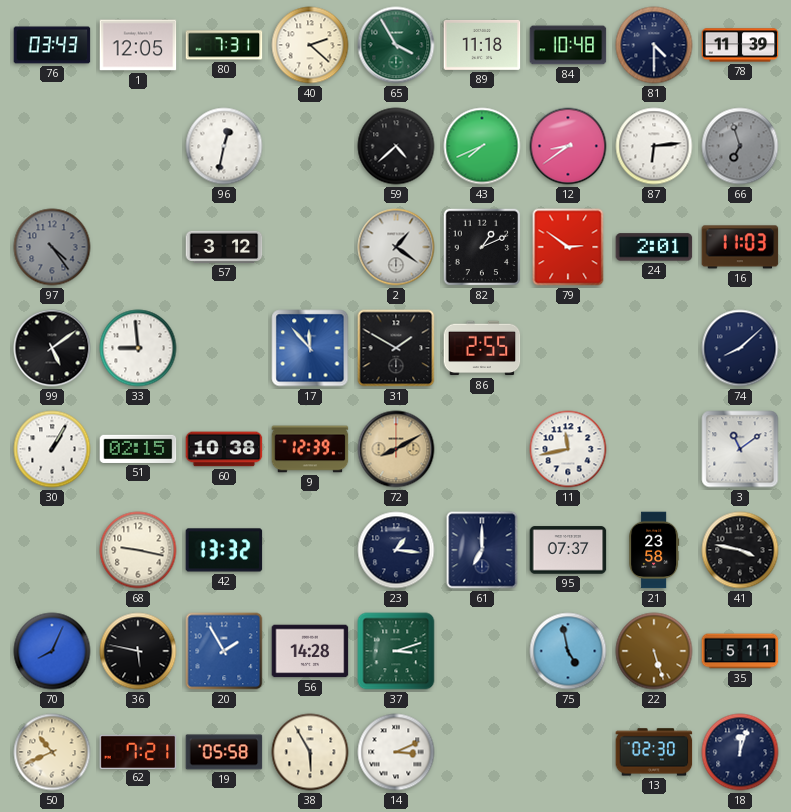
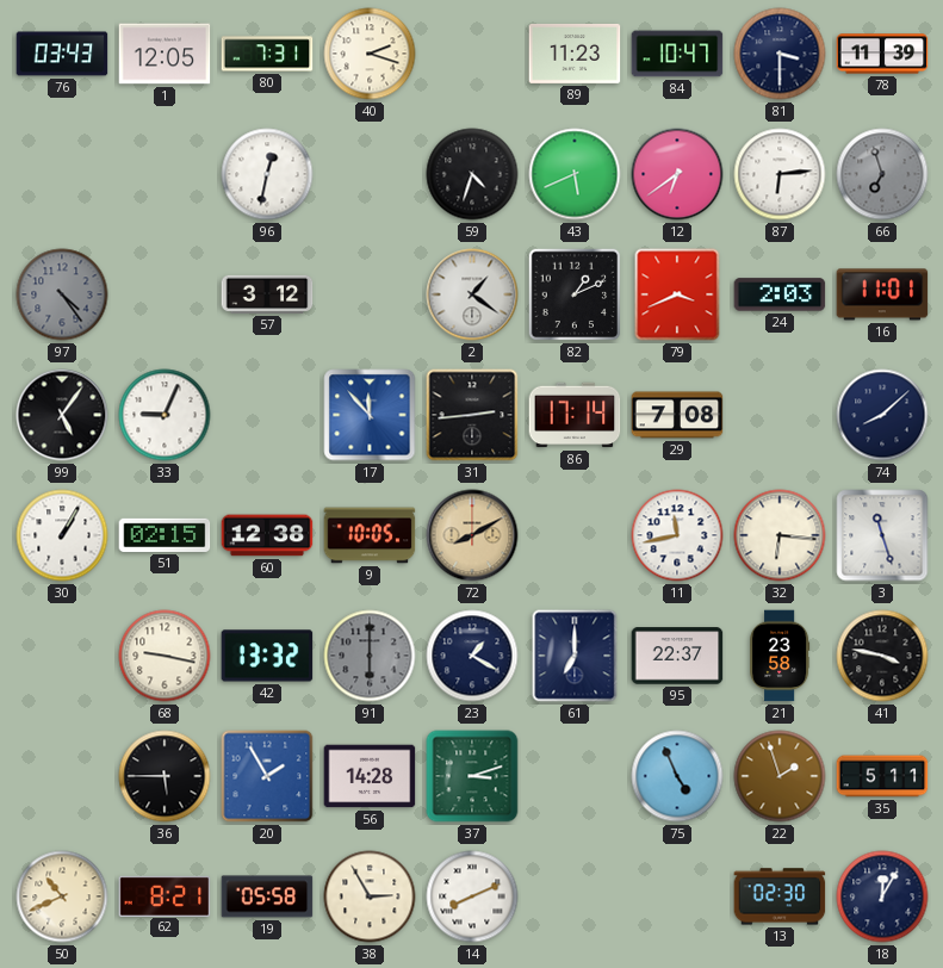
40: 2:22 -> 2:18
65: 3:55 -> none
89: 11:18 -> 11:23
84: 10:48 -> 10:47
81: 4:30 -> 3:30
59: 4:38 -> 4:33
43: 7:41 -> 5:41
12: 8:39 -> 6:39
79: 2:51 -> 3:41
24: 2:01 -> 2:03
16: 11:03 -> 11:01
99: 5:09 -> 5:06
33: 8:59 -> 9:04
31: 1:50 -> 2:44
86: 2:55 -> 17:14
29: none -> 7:08
60: 10:38 -> 12:38
9: 12:39 -> 10:05
32: none -> 6:16
3: 11:09 -> 11:27
91: none -> 6:00
23: 1:16 -> 1:20
95: 07:37 -> 22:37
70: 8:04 -> none
36: 5:47 -> 5:45
75: 4:58 -> 4:56
22: 5:27 -> 1:57
62: 7:21 -> 8:21
38: 5:55 -> 2:55
14: 3:11 -> 8:11
18: 12:03 -> 12:05
